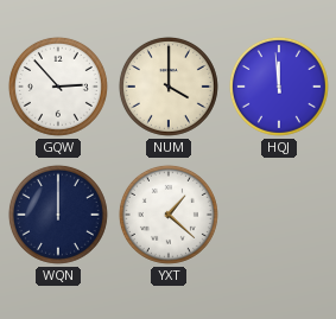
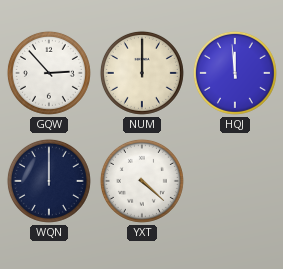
NUM: 4:00 -> 12:00
YXT: 1:22 -> 4:22
